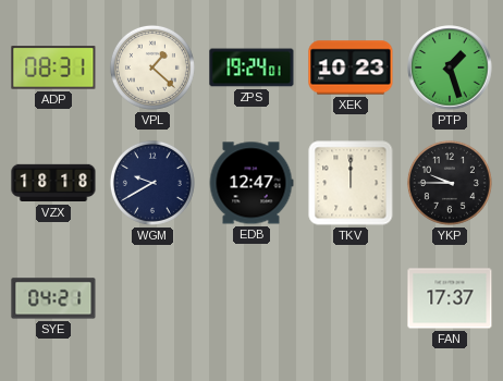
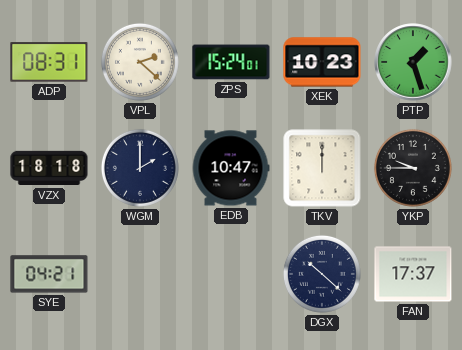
VPL: 1:22 -> 2:22
ZPS: 19:24 -> 15:24
WGM: 9:40 -> 2:00
EDB: 12:47 -> 10:47
DGX: none -> 10:22
